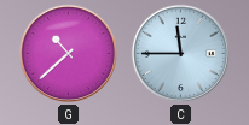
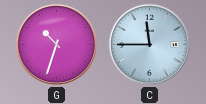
G: 10:38 -> 10:33
